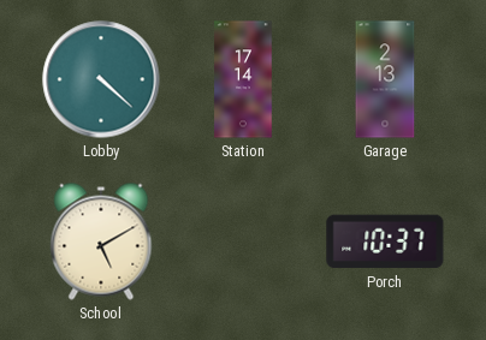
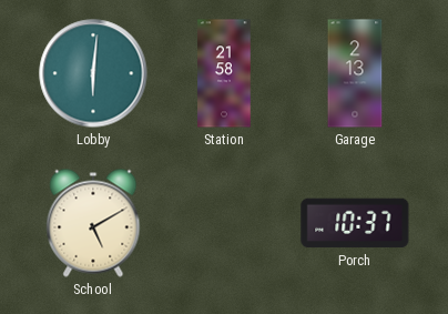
Lobby: 4:22 -> 6:01
Station: 17:14 -> 21:58
